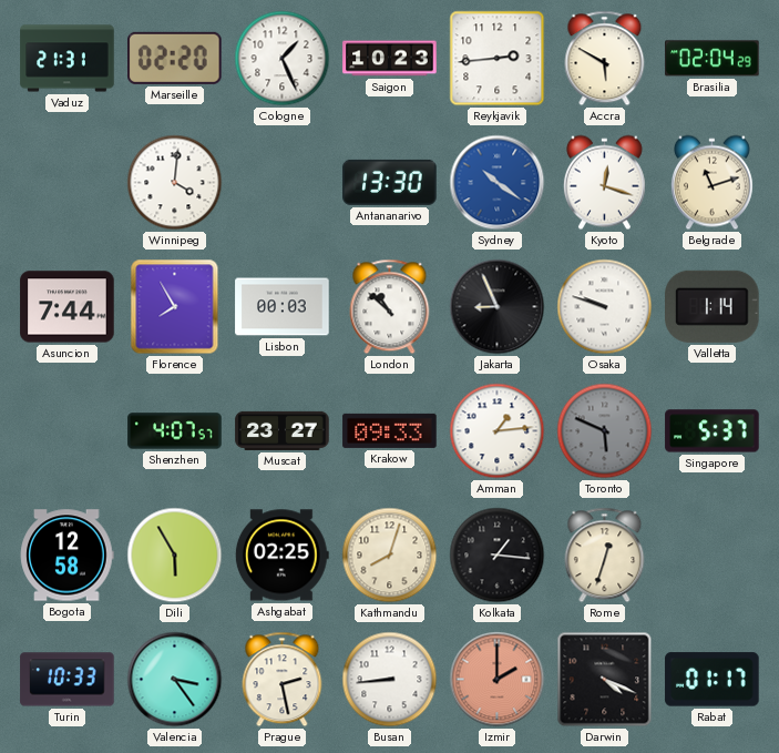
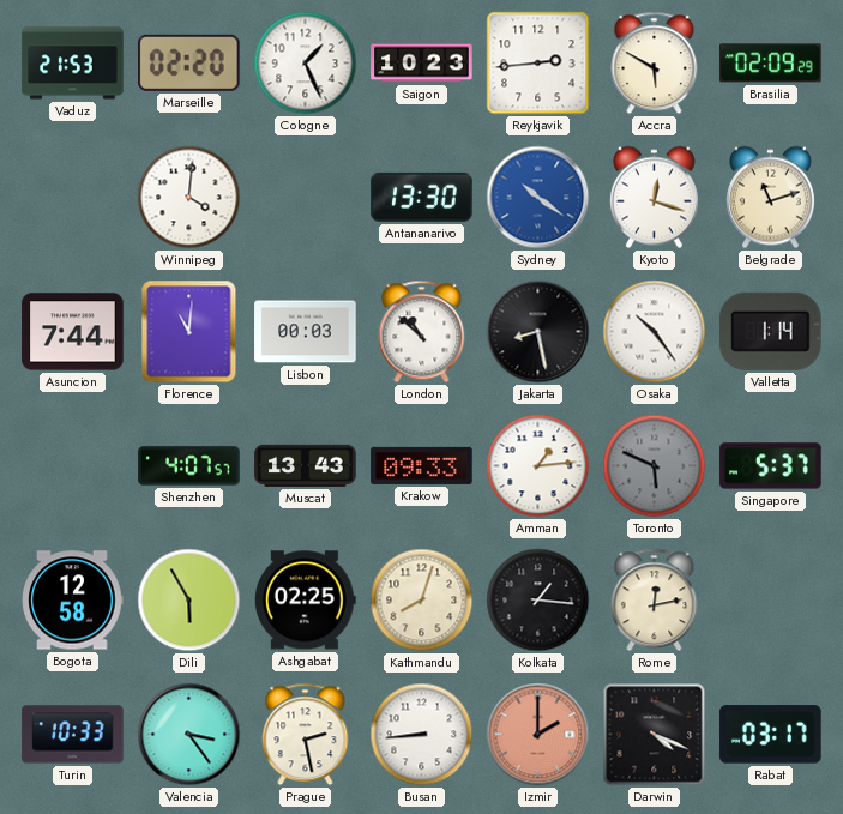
Vaduz: 21:31 -> 21:53
Brasilia: 02:04 -> 02:09
Florence: 7:55 -> 11:01
Jakarta: 8:56 -> 8:28
Osaka: 9:48 -> 10:24
Muscat: 23:27 -> 13:43
Rome: 12:33 -> 12:13
Rabat: 01:17 -> 03:17
